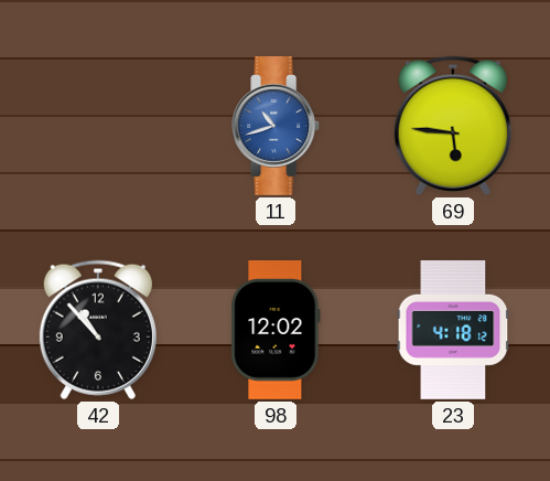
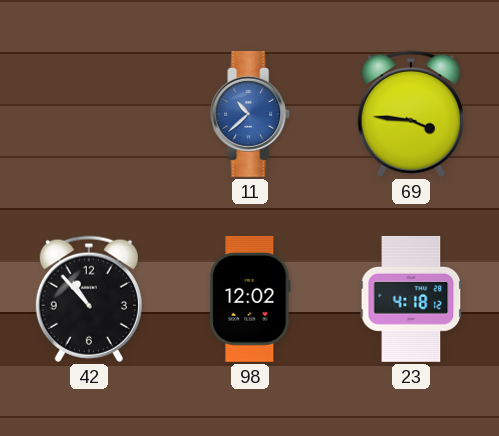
11: 10:42 -> 10:38
69: 5:46 -> 3:46
